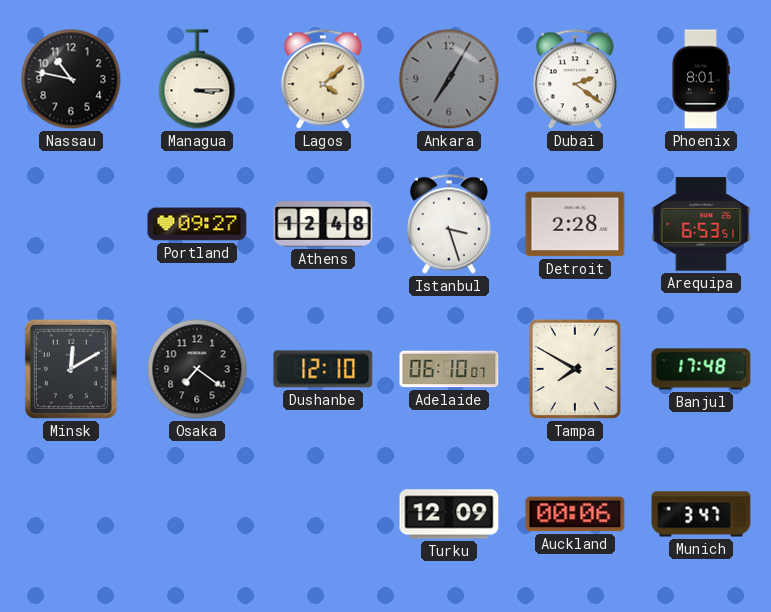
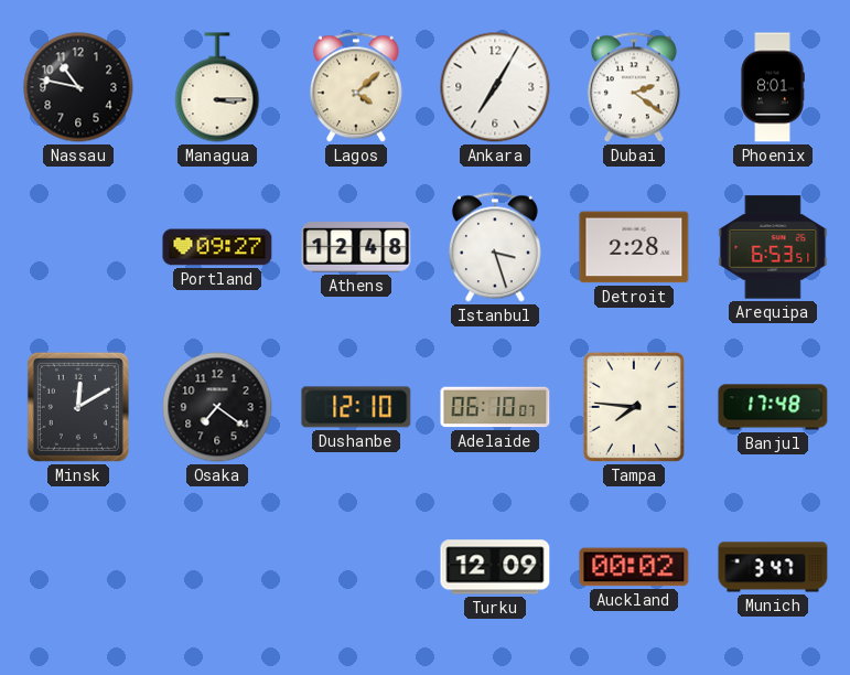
Ankara dial: grey -> white
Tampa: 7:50 -> 7:46
Auckland: 00:06 -> 00:02
